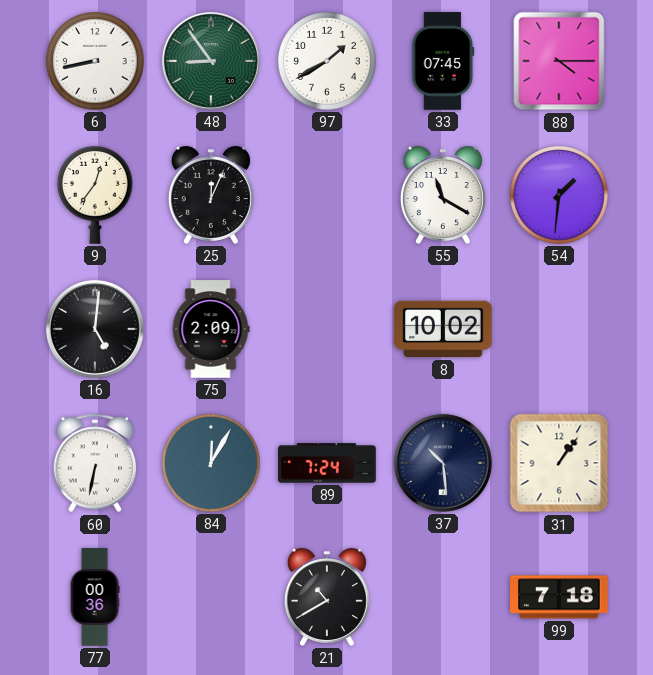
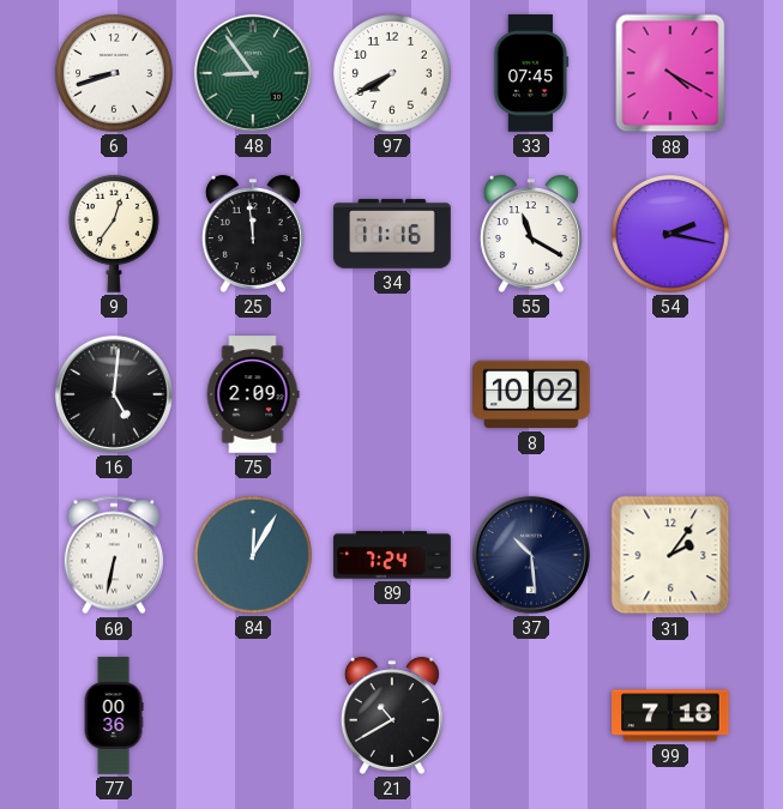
6: 8:43 -> 8:42
97: 1:40 -> 7:40
88: 4:15 -> 4:20
25: 12:04 -> 11:59
34: none -> 11:16
54: 1:31 -> 2:17
31: 1:06 -> 2:06
